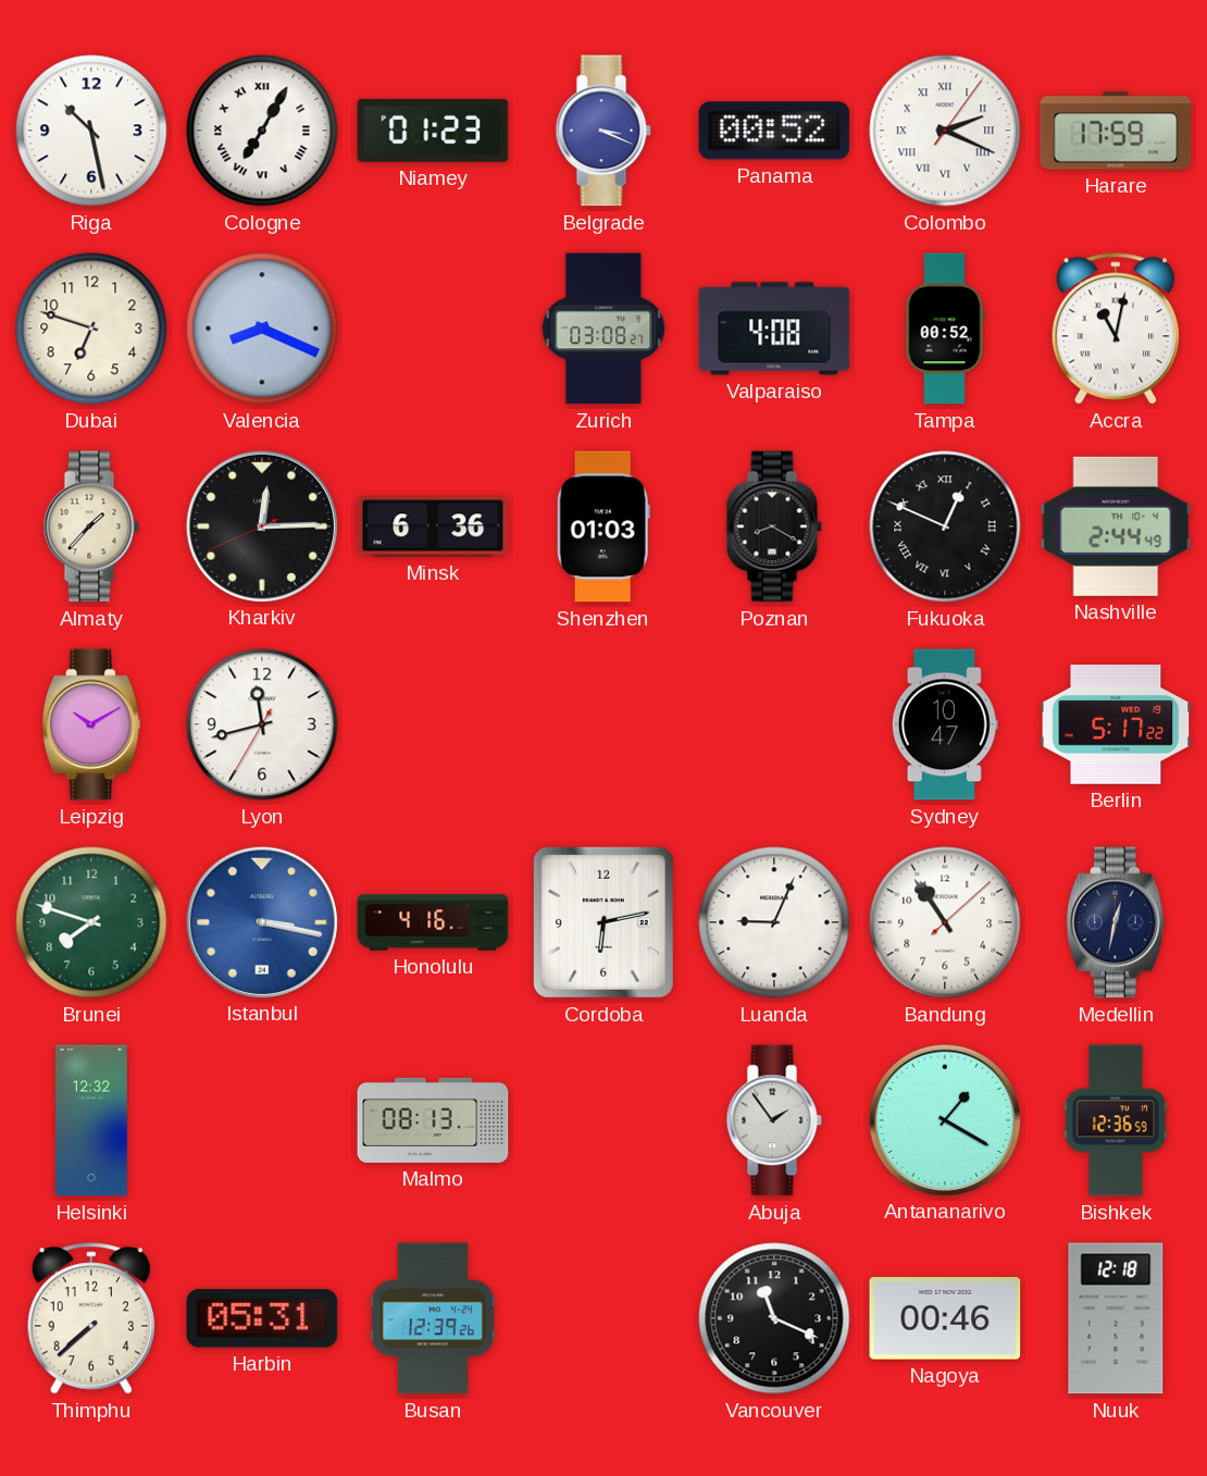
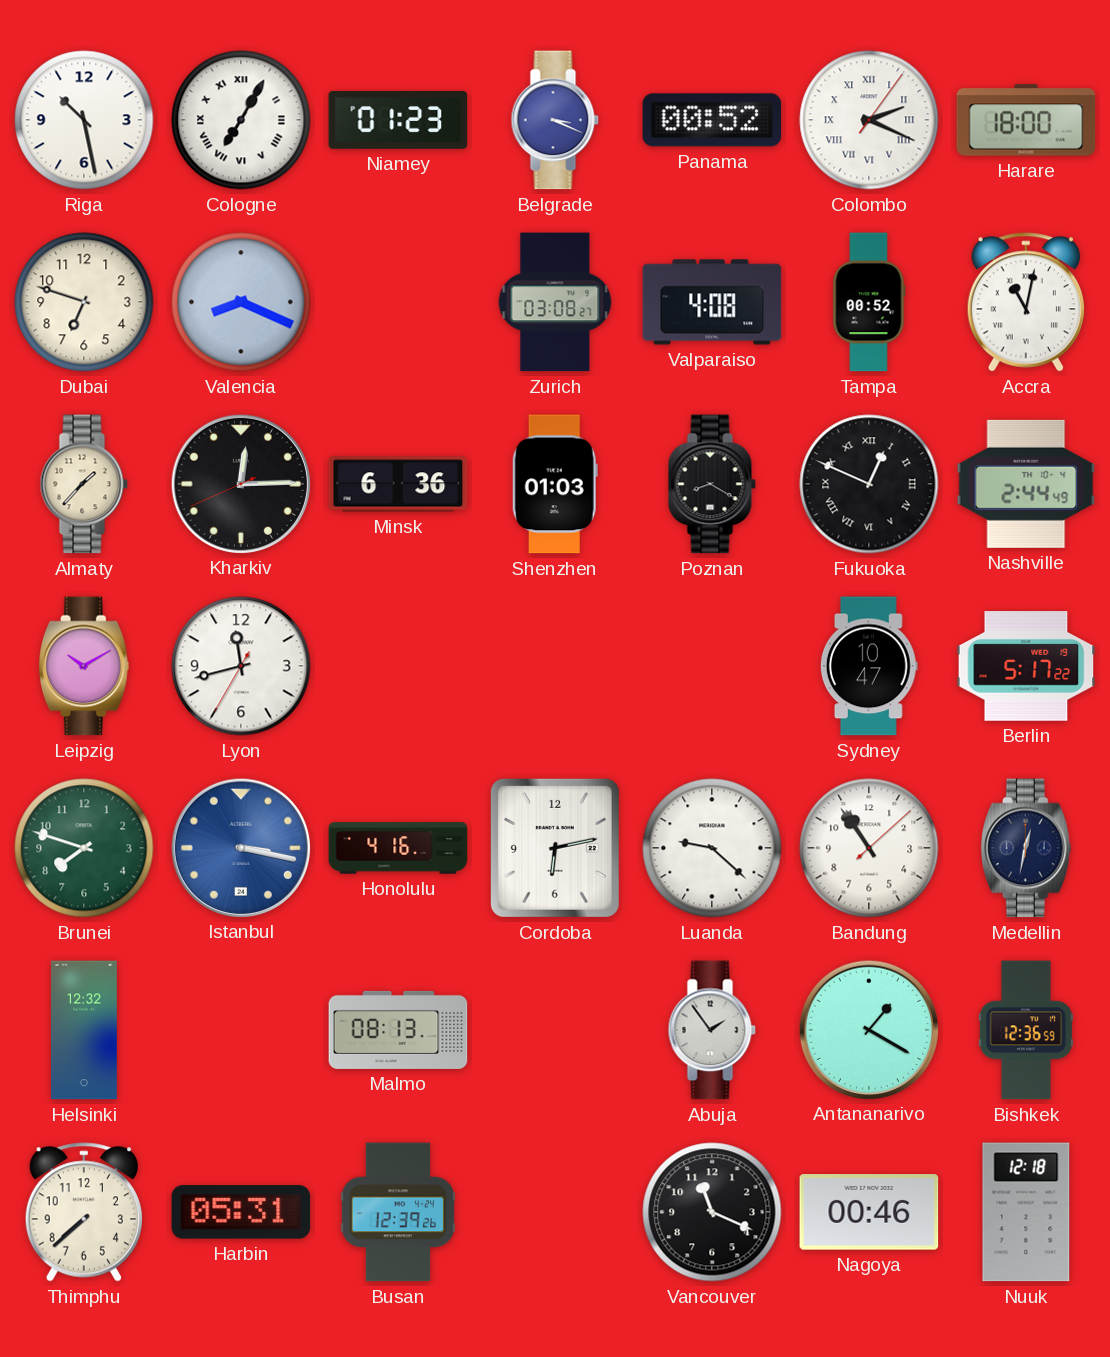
Harare: 17:59 -> 18:00
Luanda: 9:04 -> 9:22
